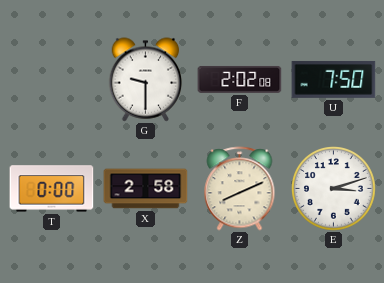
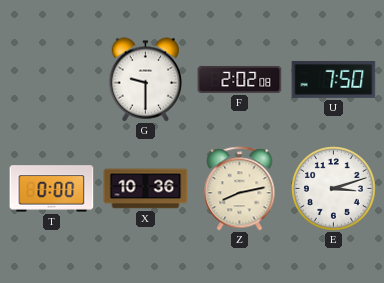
X: 2:58 -> 10:36
Z: 8:11 -> 8:13
